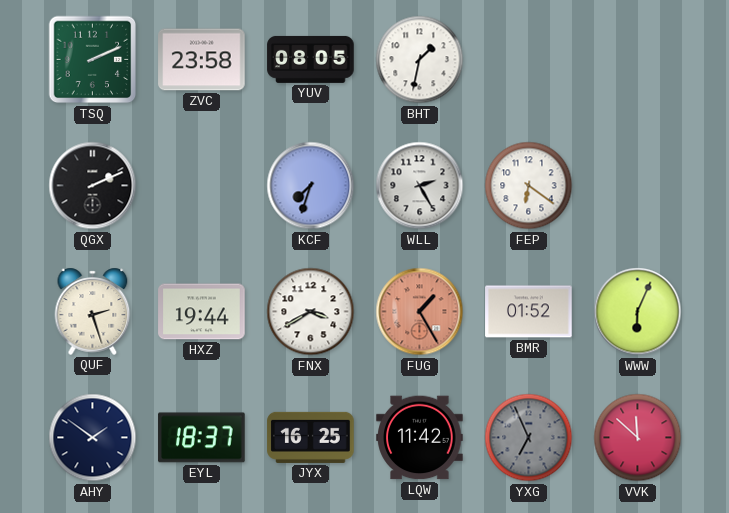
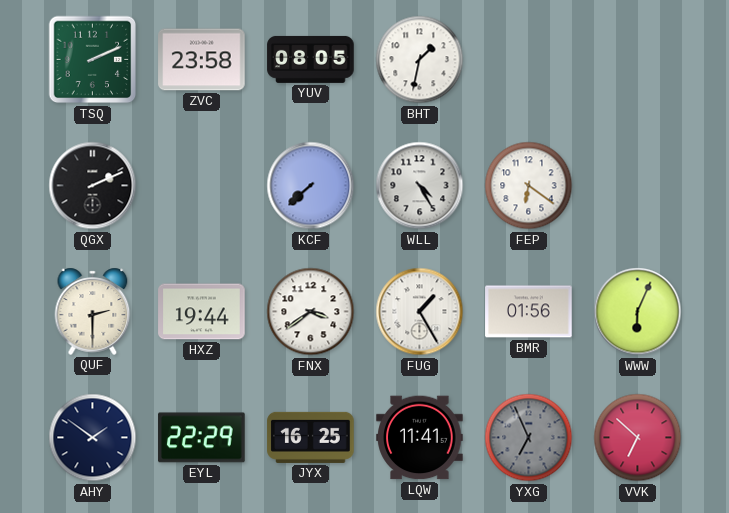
KCF: 7:33 -> 7:38
WLL: 2:25 -> 4:25
QUF: 2:27 -> 2:30
FNX: 3:40 -> 3:39
FUG dial: salmon -> white
BMR: 01:52 -> 01:56
EYL: 18:37 -> 22:29
LQW: 11:42 -> 11:41
VVK: 11:52 -> 6:52
